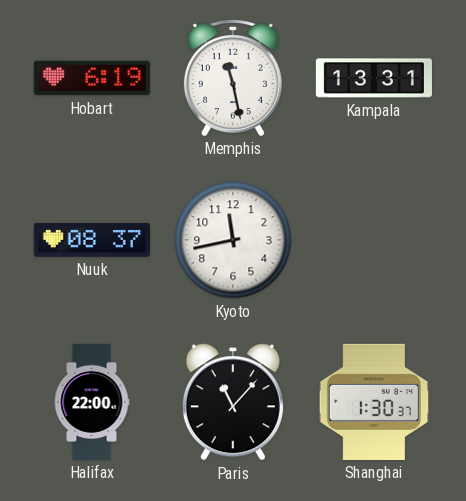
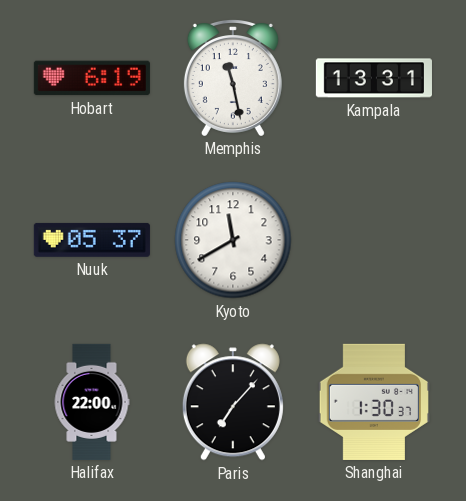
Nuuk: 08:37 -> 05:37
Kyoto: 11:43 -> 11:40
Paris: 11:07 -> 7:07
